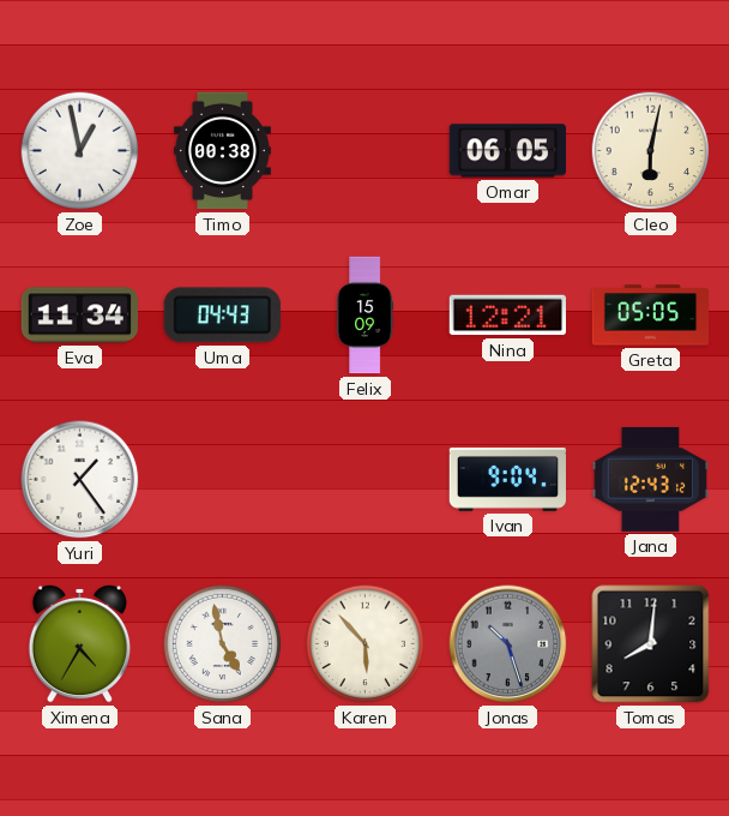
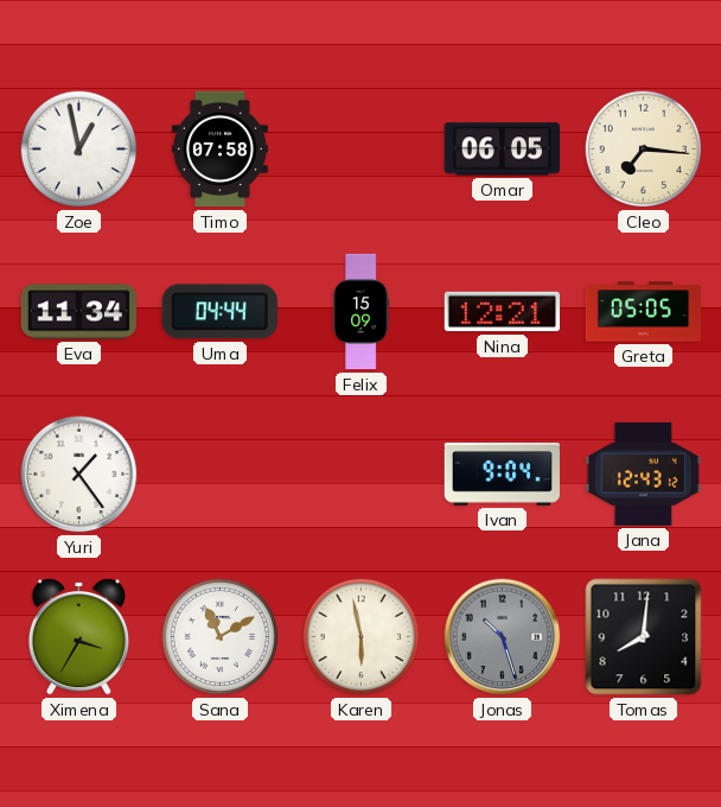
Timo: 00:38 -> 07:58
Cleo: 6:02 -> 7:16
Uma: 04:43 -> 04:44
Ximena: 4:35 -> 3:35
Sana: 4:58 -> 11:10
Karen: 5:53 -> 5:58
